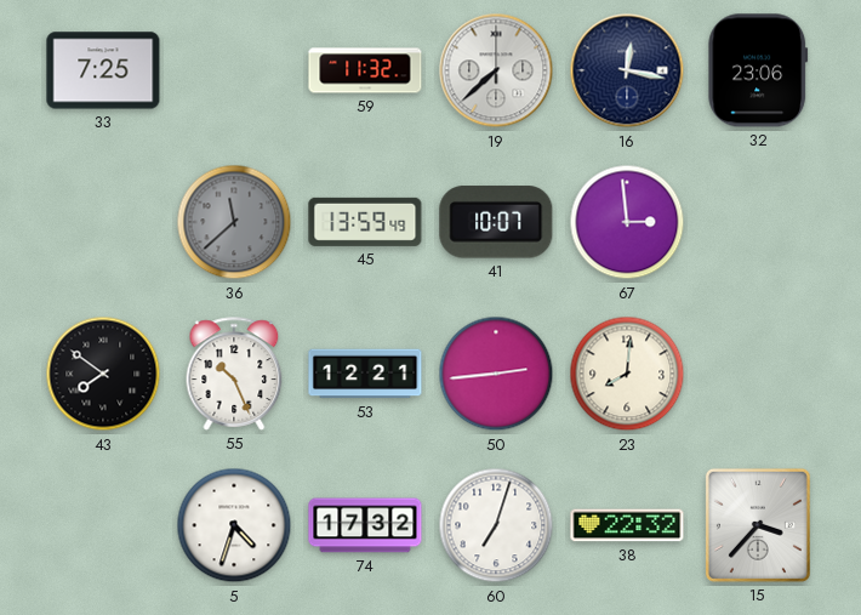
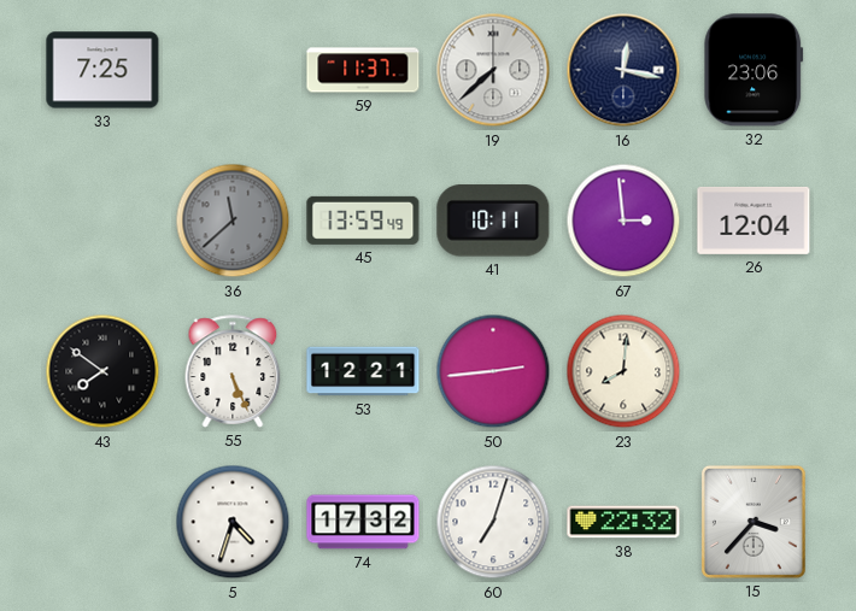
59: 11:32 -> 11:37
41: 10:07 -> 10:11
26: none -> 12:04
55: 10:26 -> 5:26
